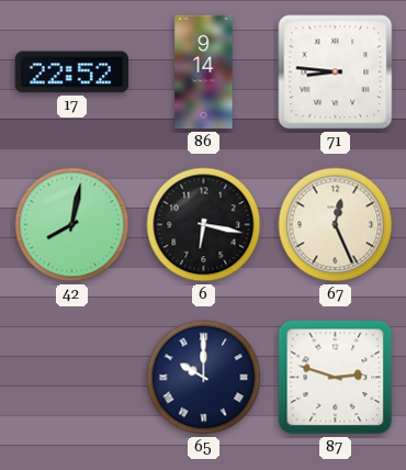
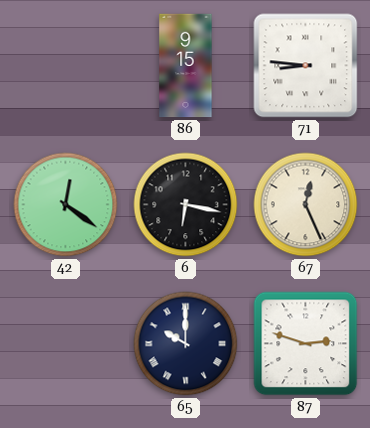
17: 22:52 -> none
86: 9:14 -> 9:15
42: 8:02 -> 12:21
